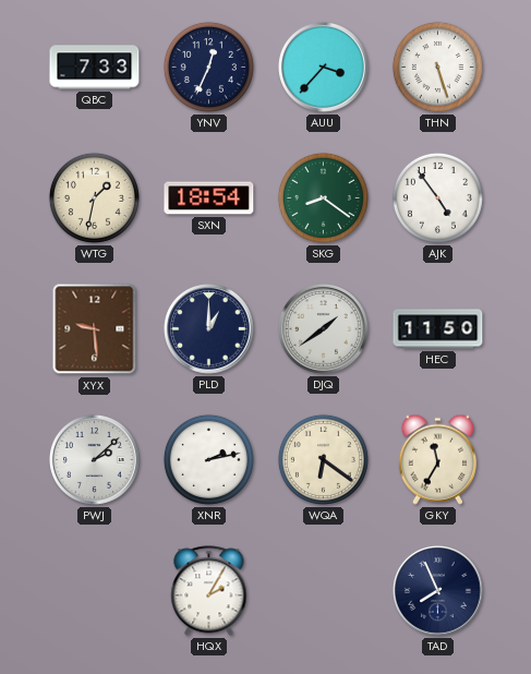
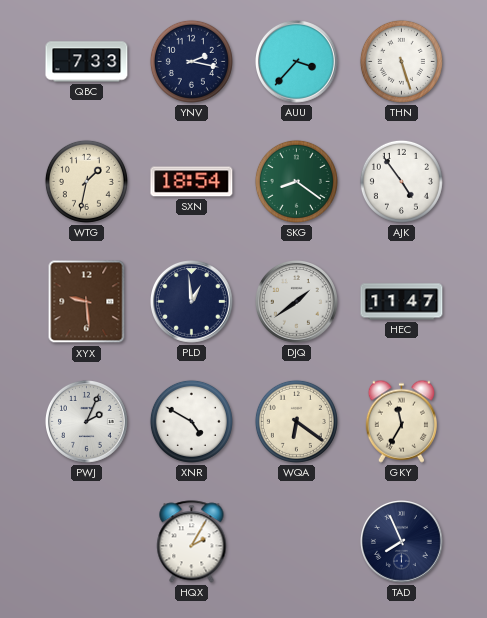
YNV: 12:34 -> 2:17
PLD: 1:00 -> 12:59
HEC: 11:50 -> 11:47
PWJ: 2:08 -> 2:04
XNR: 2:13 -> 4:50
